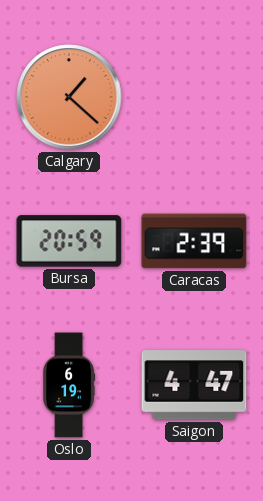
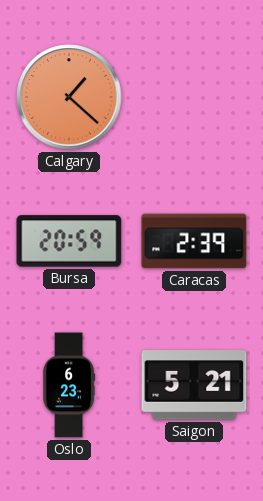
Oslo: 6:19 -> 6:23
Saigon: 4:47 -> 5:21
